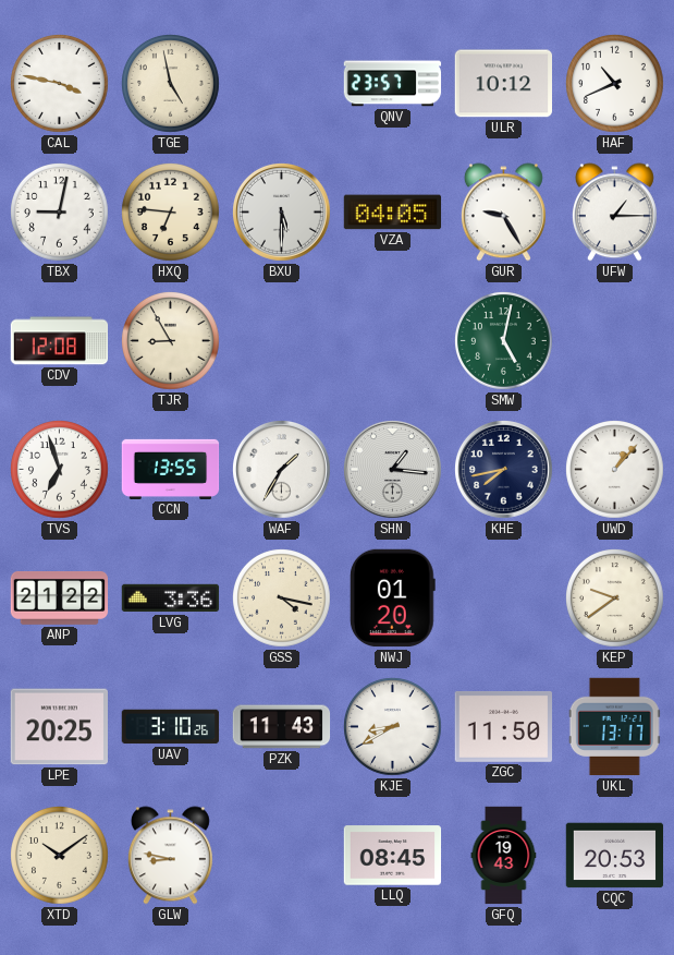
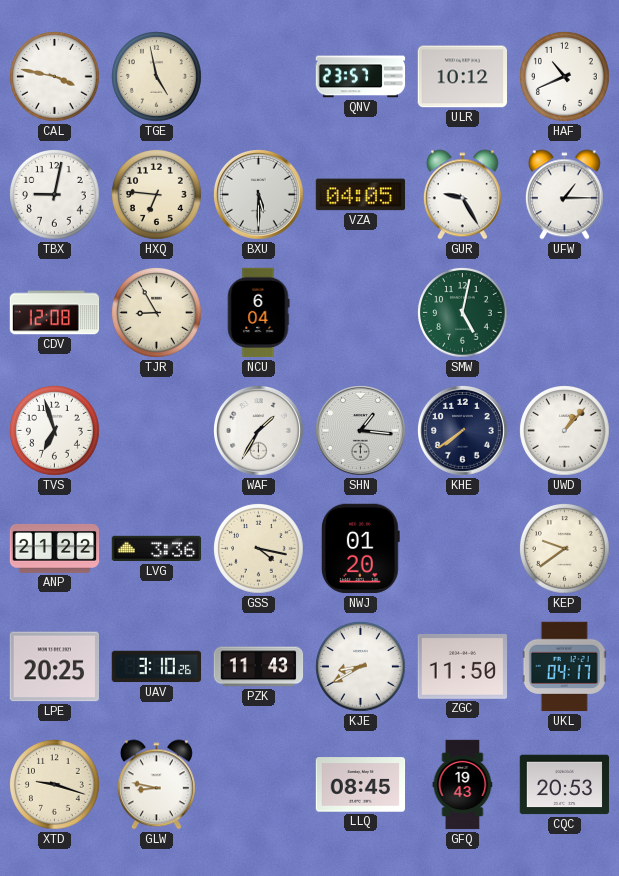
NCU: none -> 6:04
CCN: 13:55 -> none
KHE: 7:43 -> 7:39
UKL: 13:17 -> 04:17
XTD: 10:09 -> 9:18
